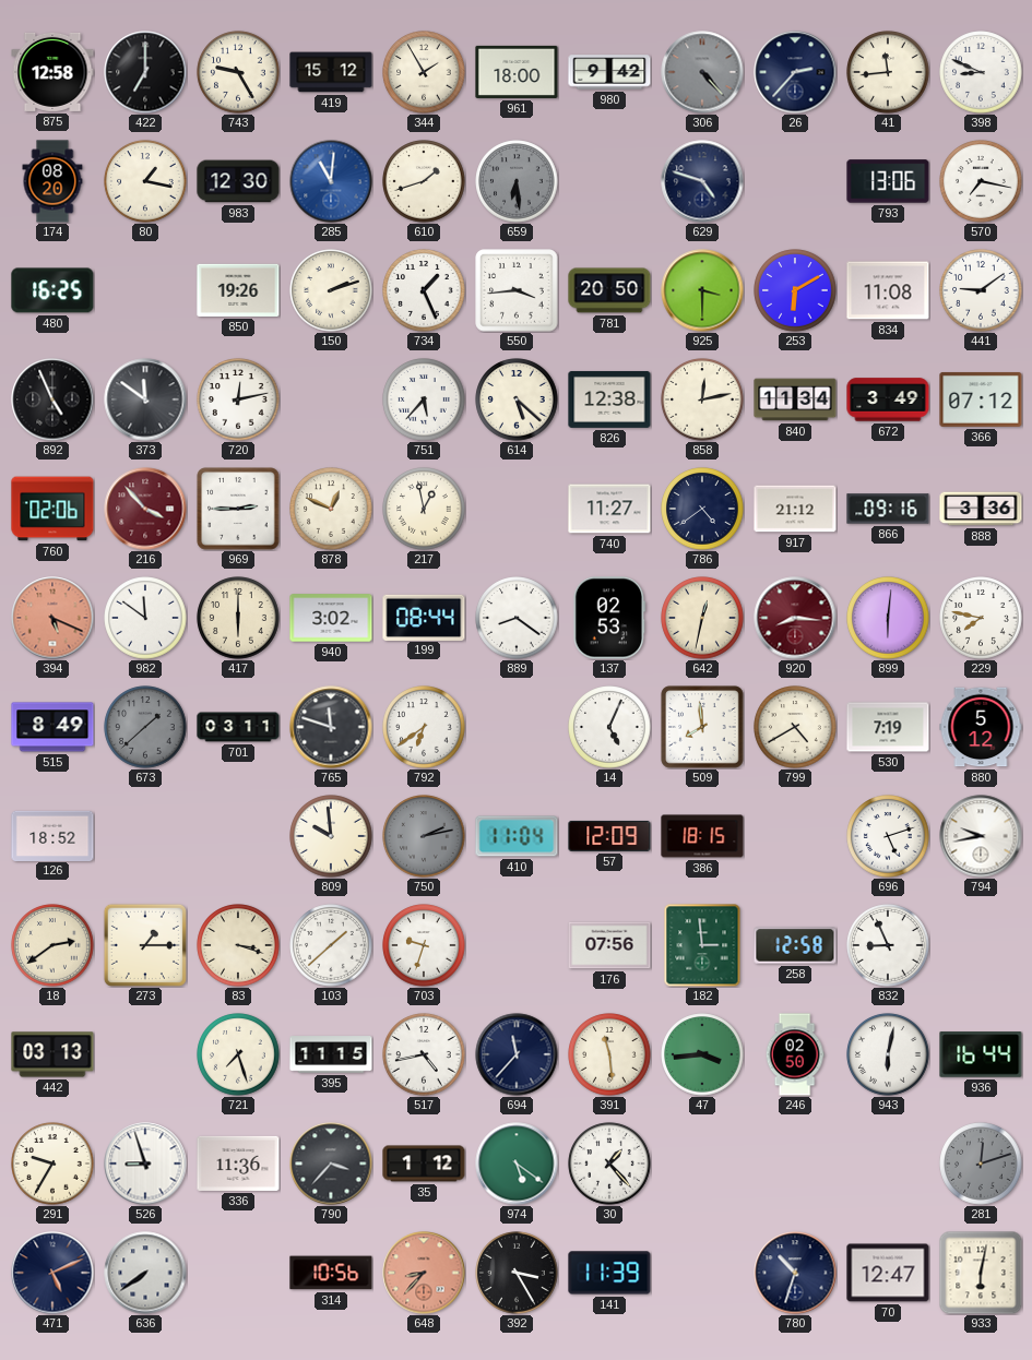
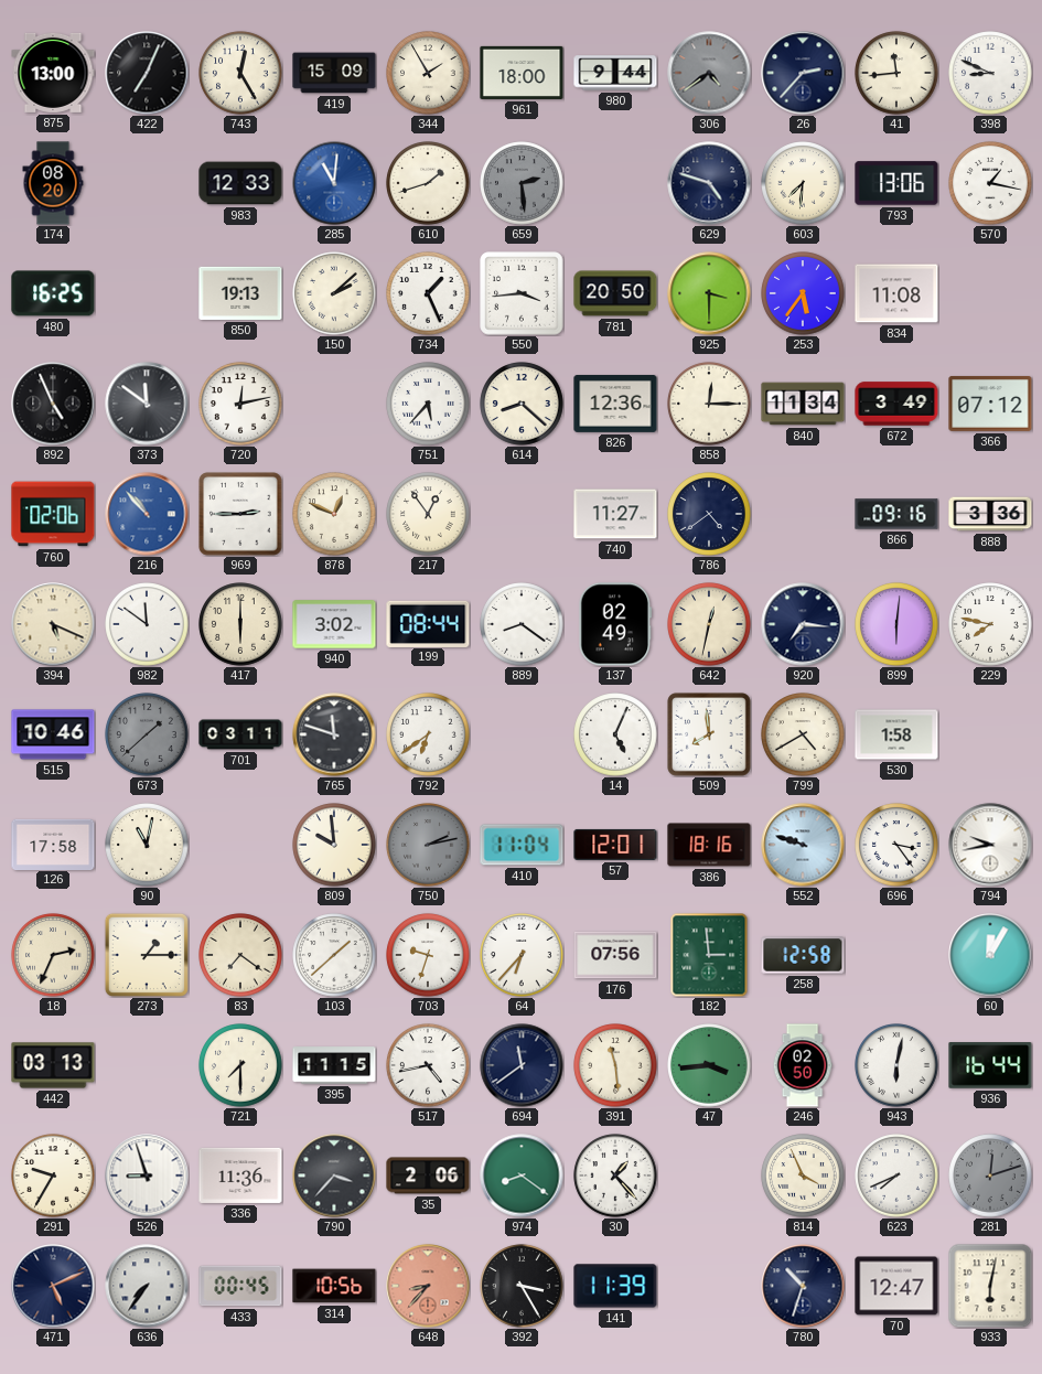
875: 12:58 -> 13:00
422: 7:00 -> 7:04
743: 9:25 -> 12:25
419: 15:12 -> 15:09
980: 9:42 -> 9:44
306: 4:23 -> 4:39
80: 1:17 -> none
983: 12:30 -> 12:33
659: 6:29 -> 2:29
603: none -> 7:31
570: 7:17 -> 1:17
850: 19:26 -> 19:13
150: 2:12 -> 2:08
253: 6:10 -> 5:36
441: 9:09 -> none
614: 5:22 -> 8:22
826: 12:38 -> 12:36
858: 12:13 -> 12:15
216: 3:53 -> 10:53
216 dial: burgundy -> blue
217: 12:58 -> 12:54
917: 21:12 -> none
394 dial: salmon -> cream
137: 02:53 -> 02:49
920: 8:16 -> 7:16
920 dial: burgundy -> navy
515: 8:49 -> 10:46
530: 7:19 -> 1:58
880: 5:12 -> none
126: 18:52 -> 17:58
90: none -> 11:02
57: 12:09 -> 12:01
386: 18:15 -> 18:16
552: none -> 9:48
696: 5:12 -> 3:24
18: 2:39 -> 2:34
83: 3:18 -> 7:21
64: none -> 6:37
832: 8:56 -> none
60: none -> 12:05
721: 7:27 -> 7:30
694: 11:37 -> 11:39
35: 1:12 -> 2:06
974: 5:21 -> 8:21
814: none -> 3:56
623: none -> 7:41
636: 7:39 -> 7:36
433: none -> 00:45
